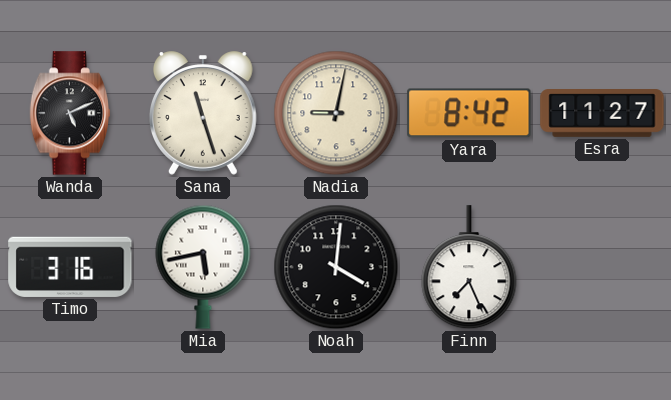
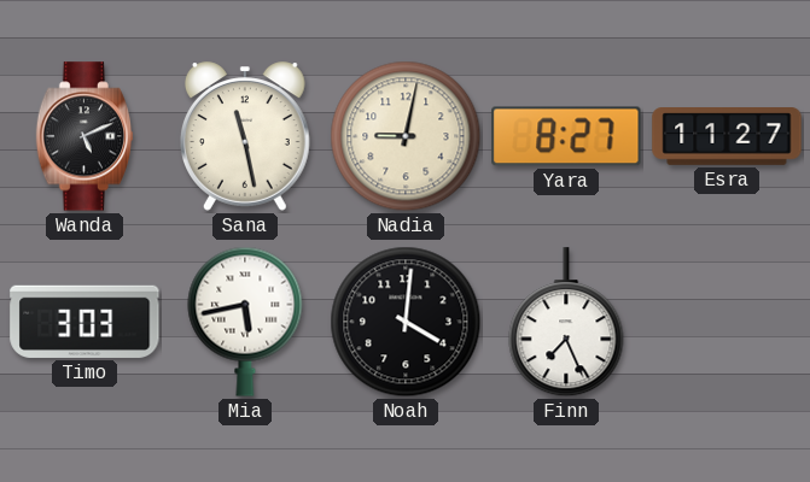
Sana: 11:27 -> 11:28
Yara: 8:42 -> 8:27
Timo: 3:16 -> 3:03
